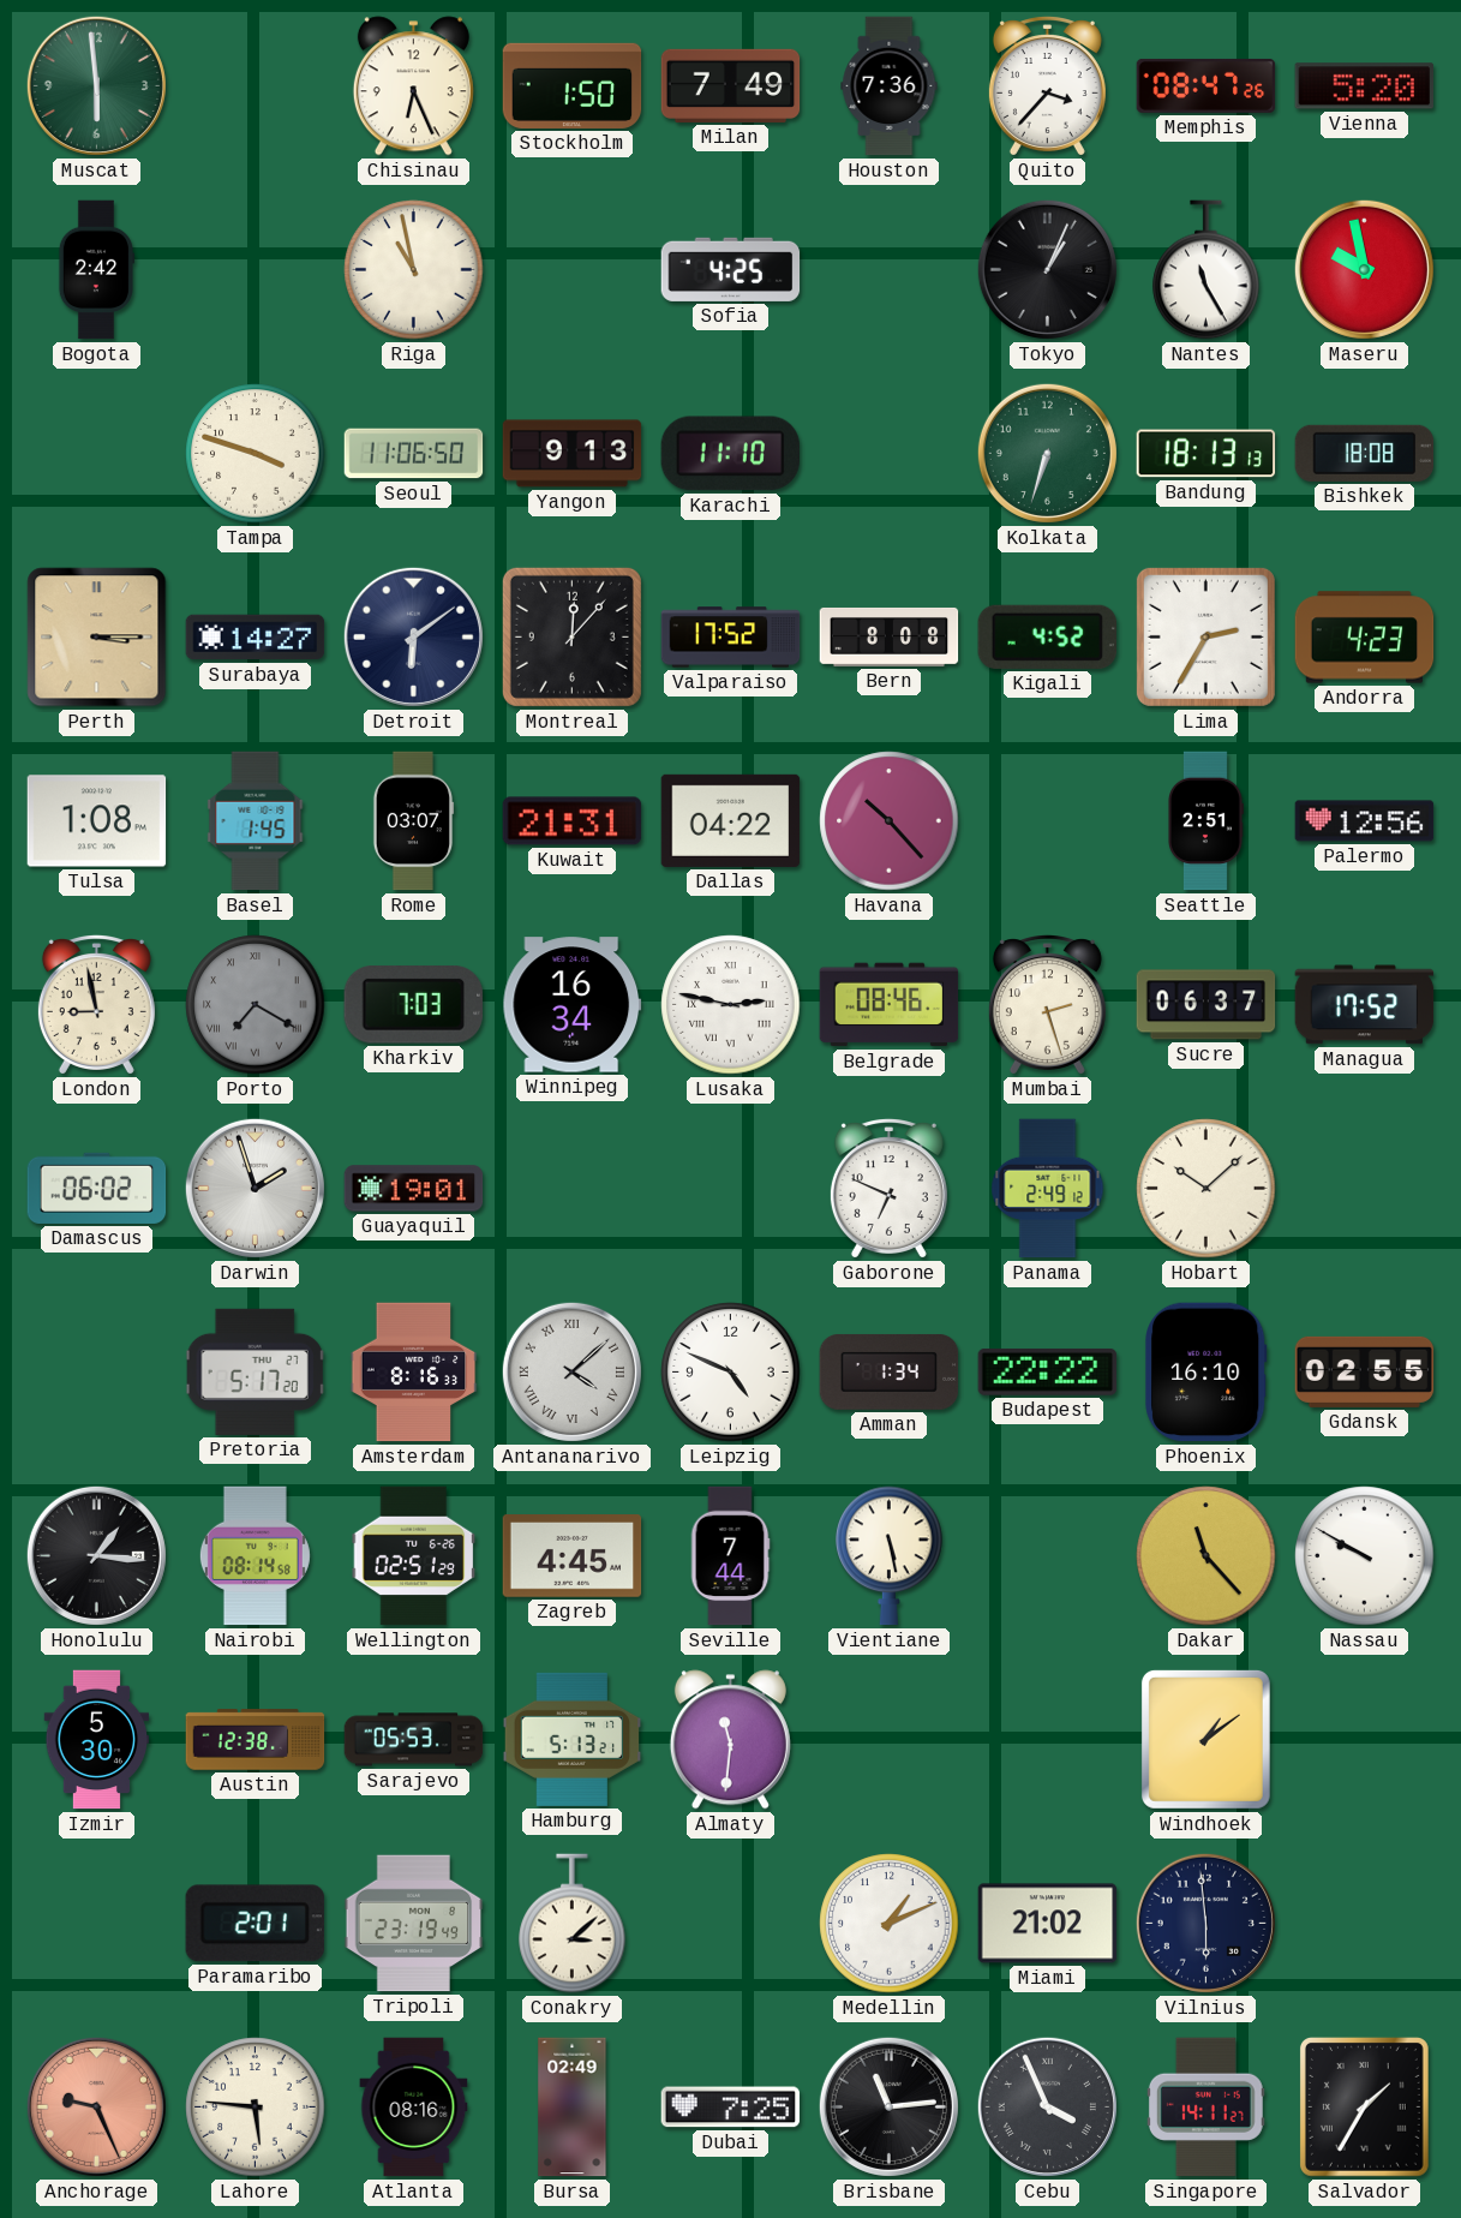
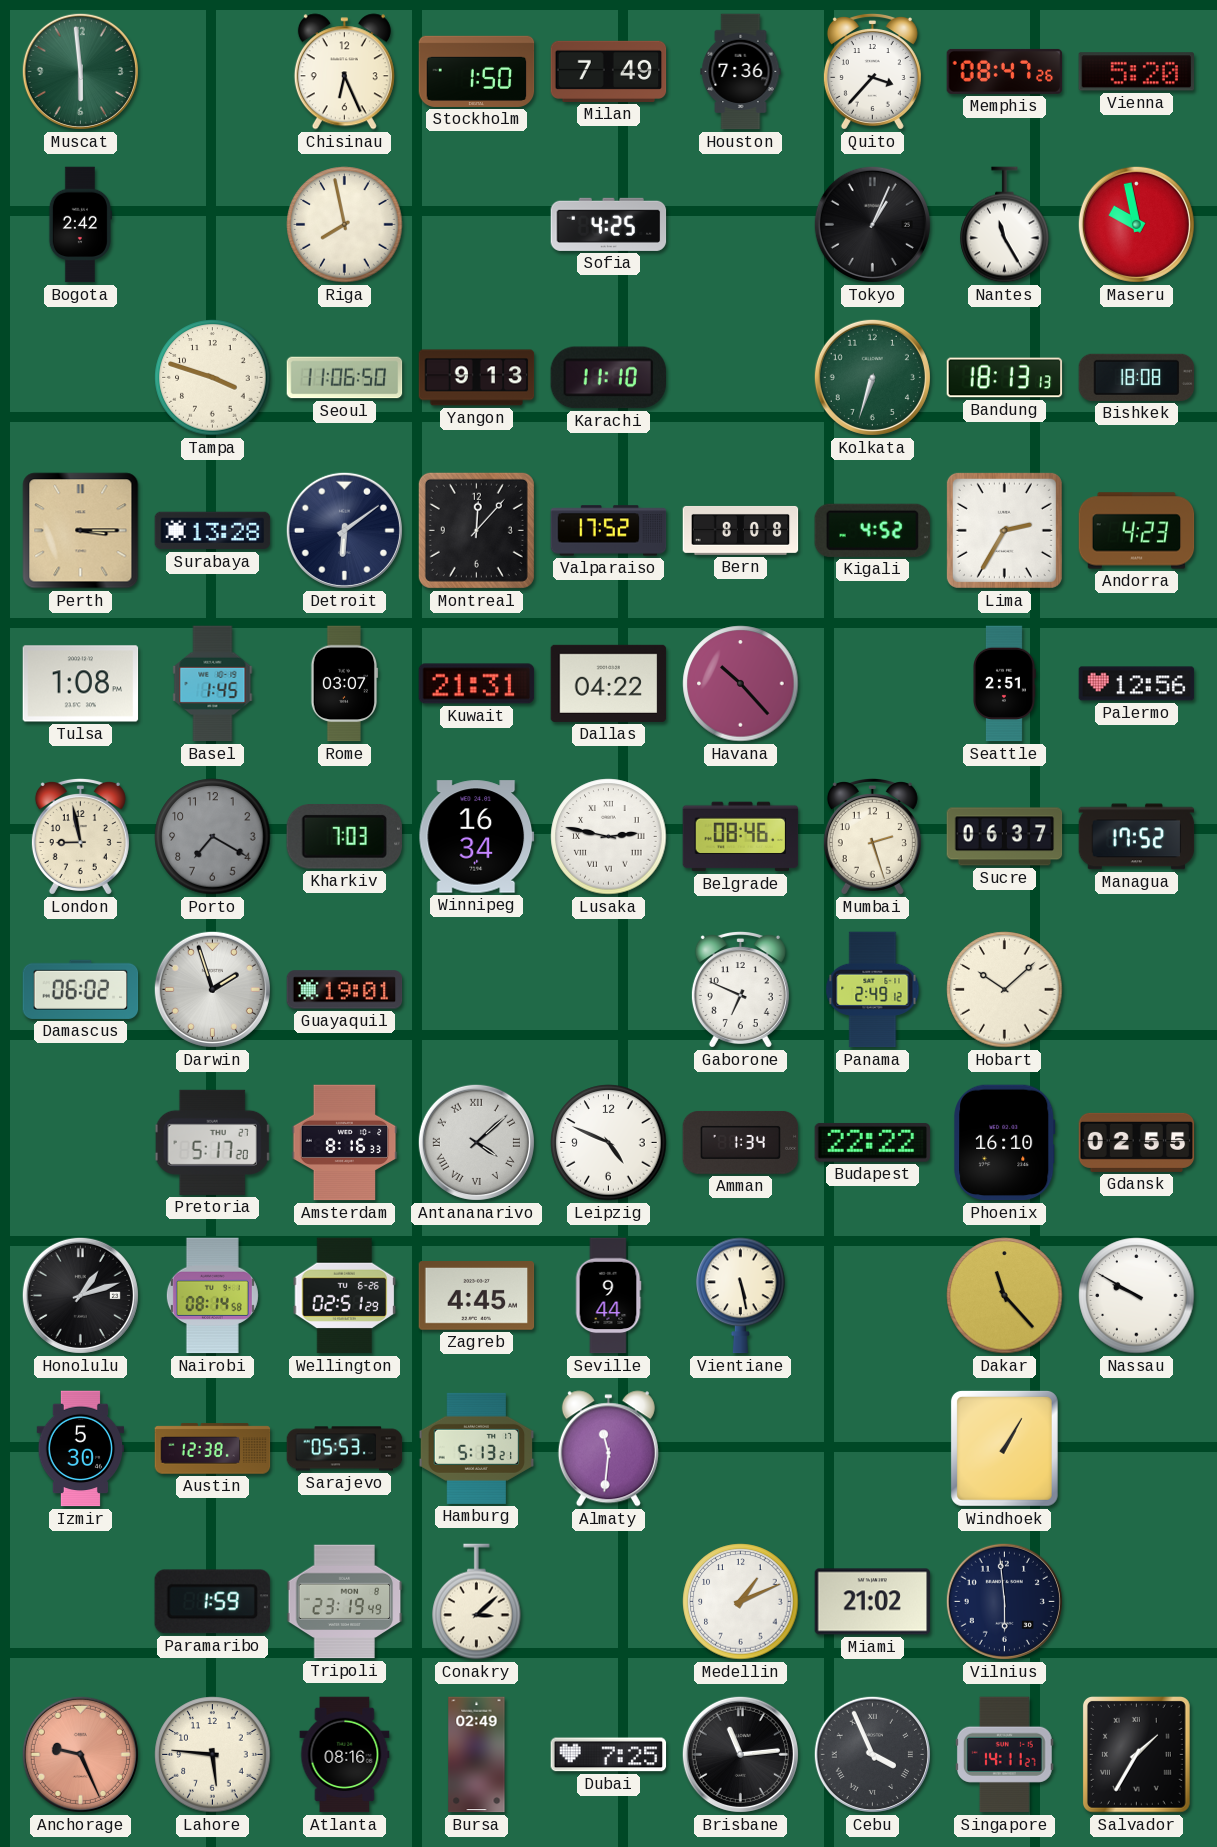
Riga: 10:58 -> 7:58
Surabaya: 14:27 -> 13:28
Porto numerals: Roman -> Arabic
Honolulu: 1:16 -> 1:12
Seville: 7:44 -> 9:44
Windhoek: 1:09 -> 1:05
Paramaribo: 2:01 -> 1:59
